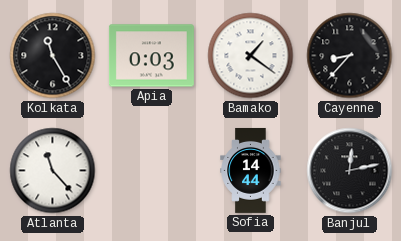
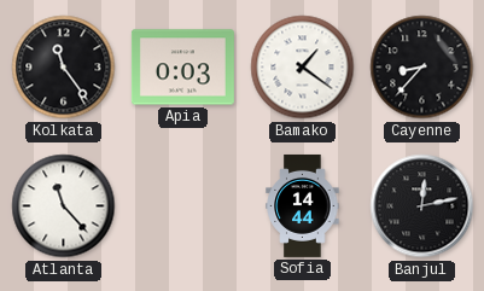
Kolkata: 11:25 -> 11:24
